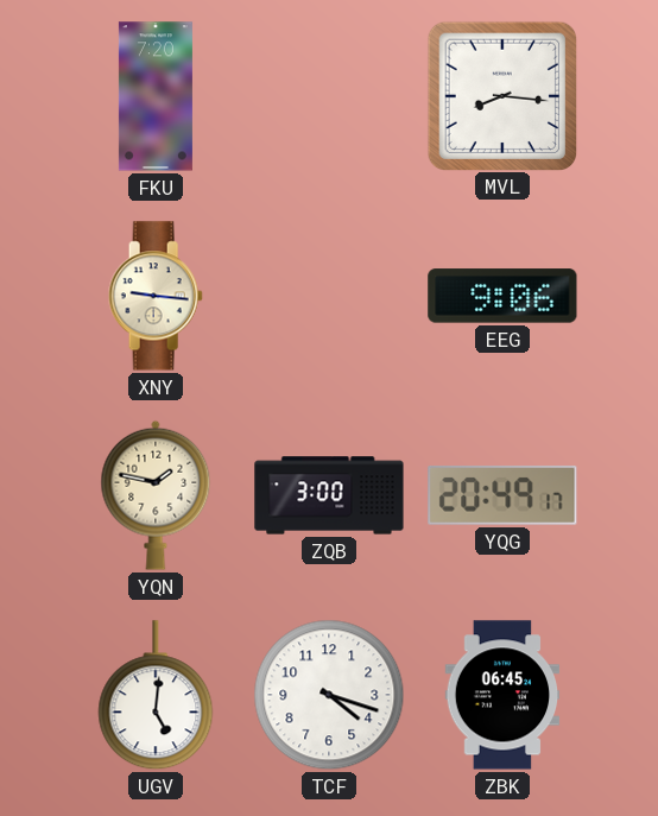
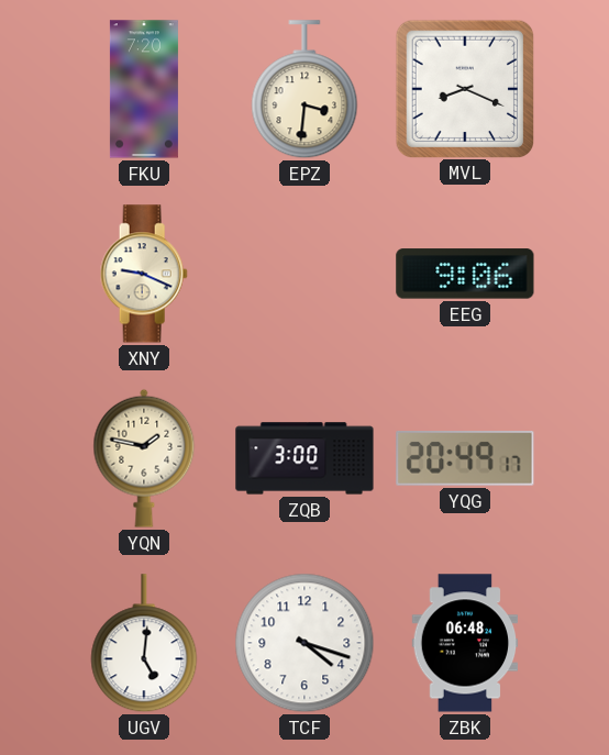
EPZ: none -> 3:31
MVL: 8:16 -> 8:19
XNY: 9:16 -> 9:19
ZBK: 06:45 -> 06:48
